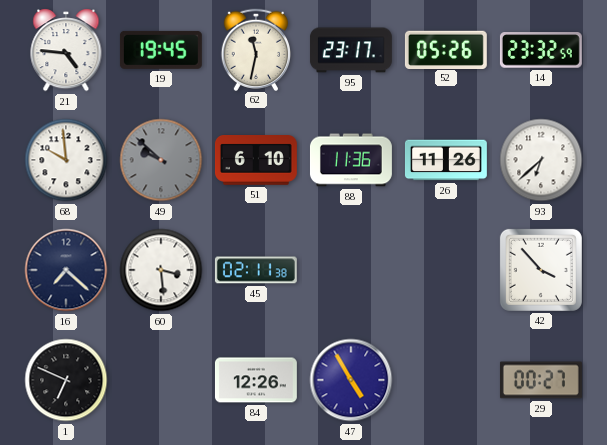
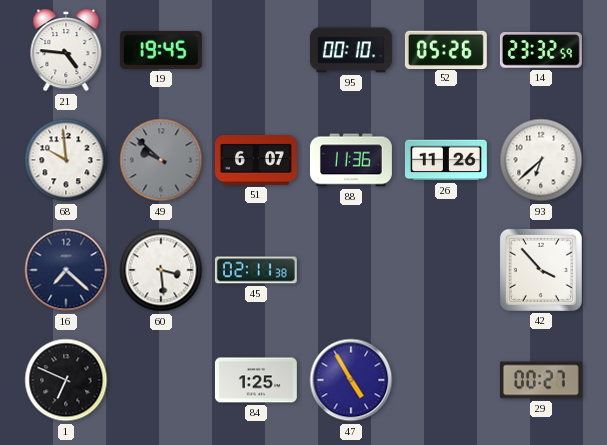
62: 11:32 -> none
95: 23:17 -> 00:10
51: 6:10 -> 6:07
84: 12:26 -> 1:25
